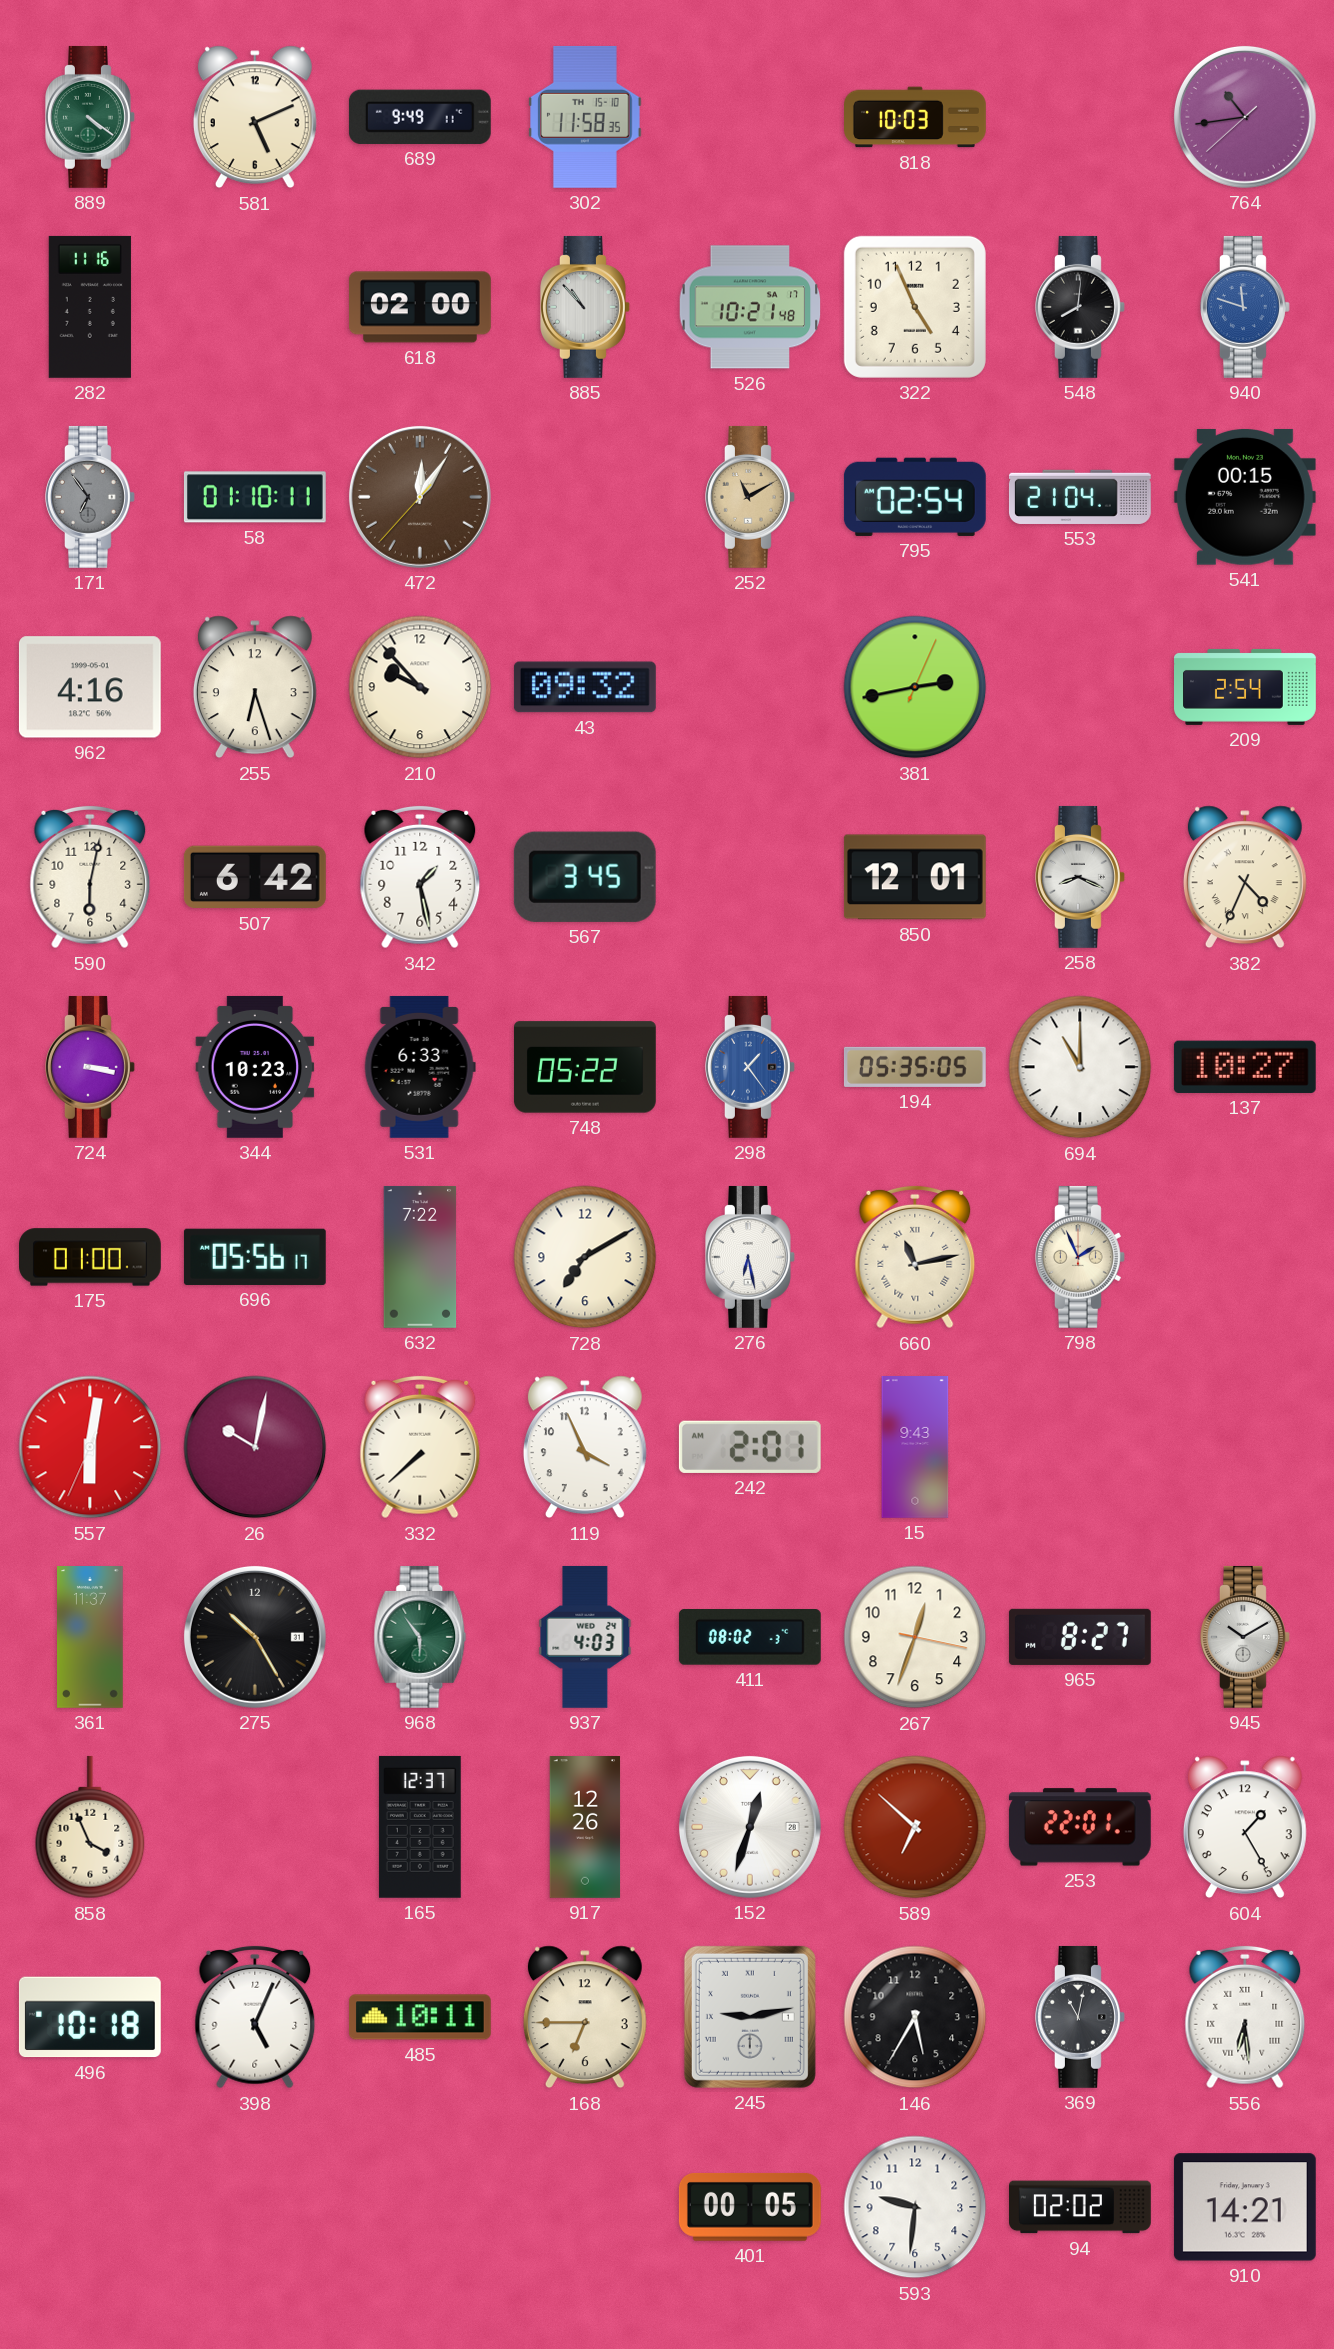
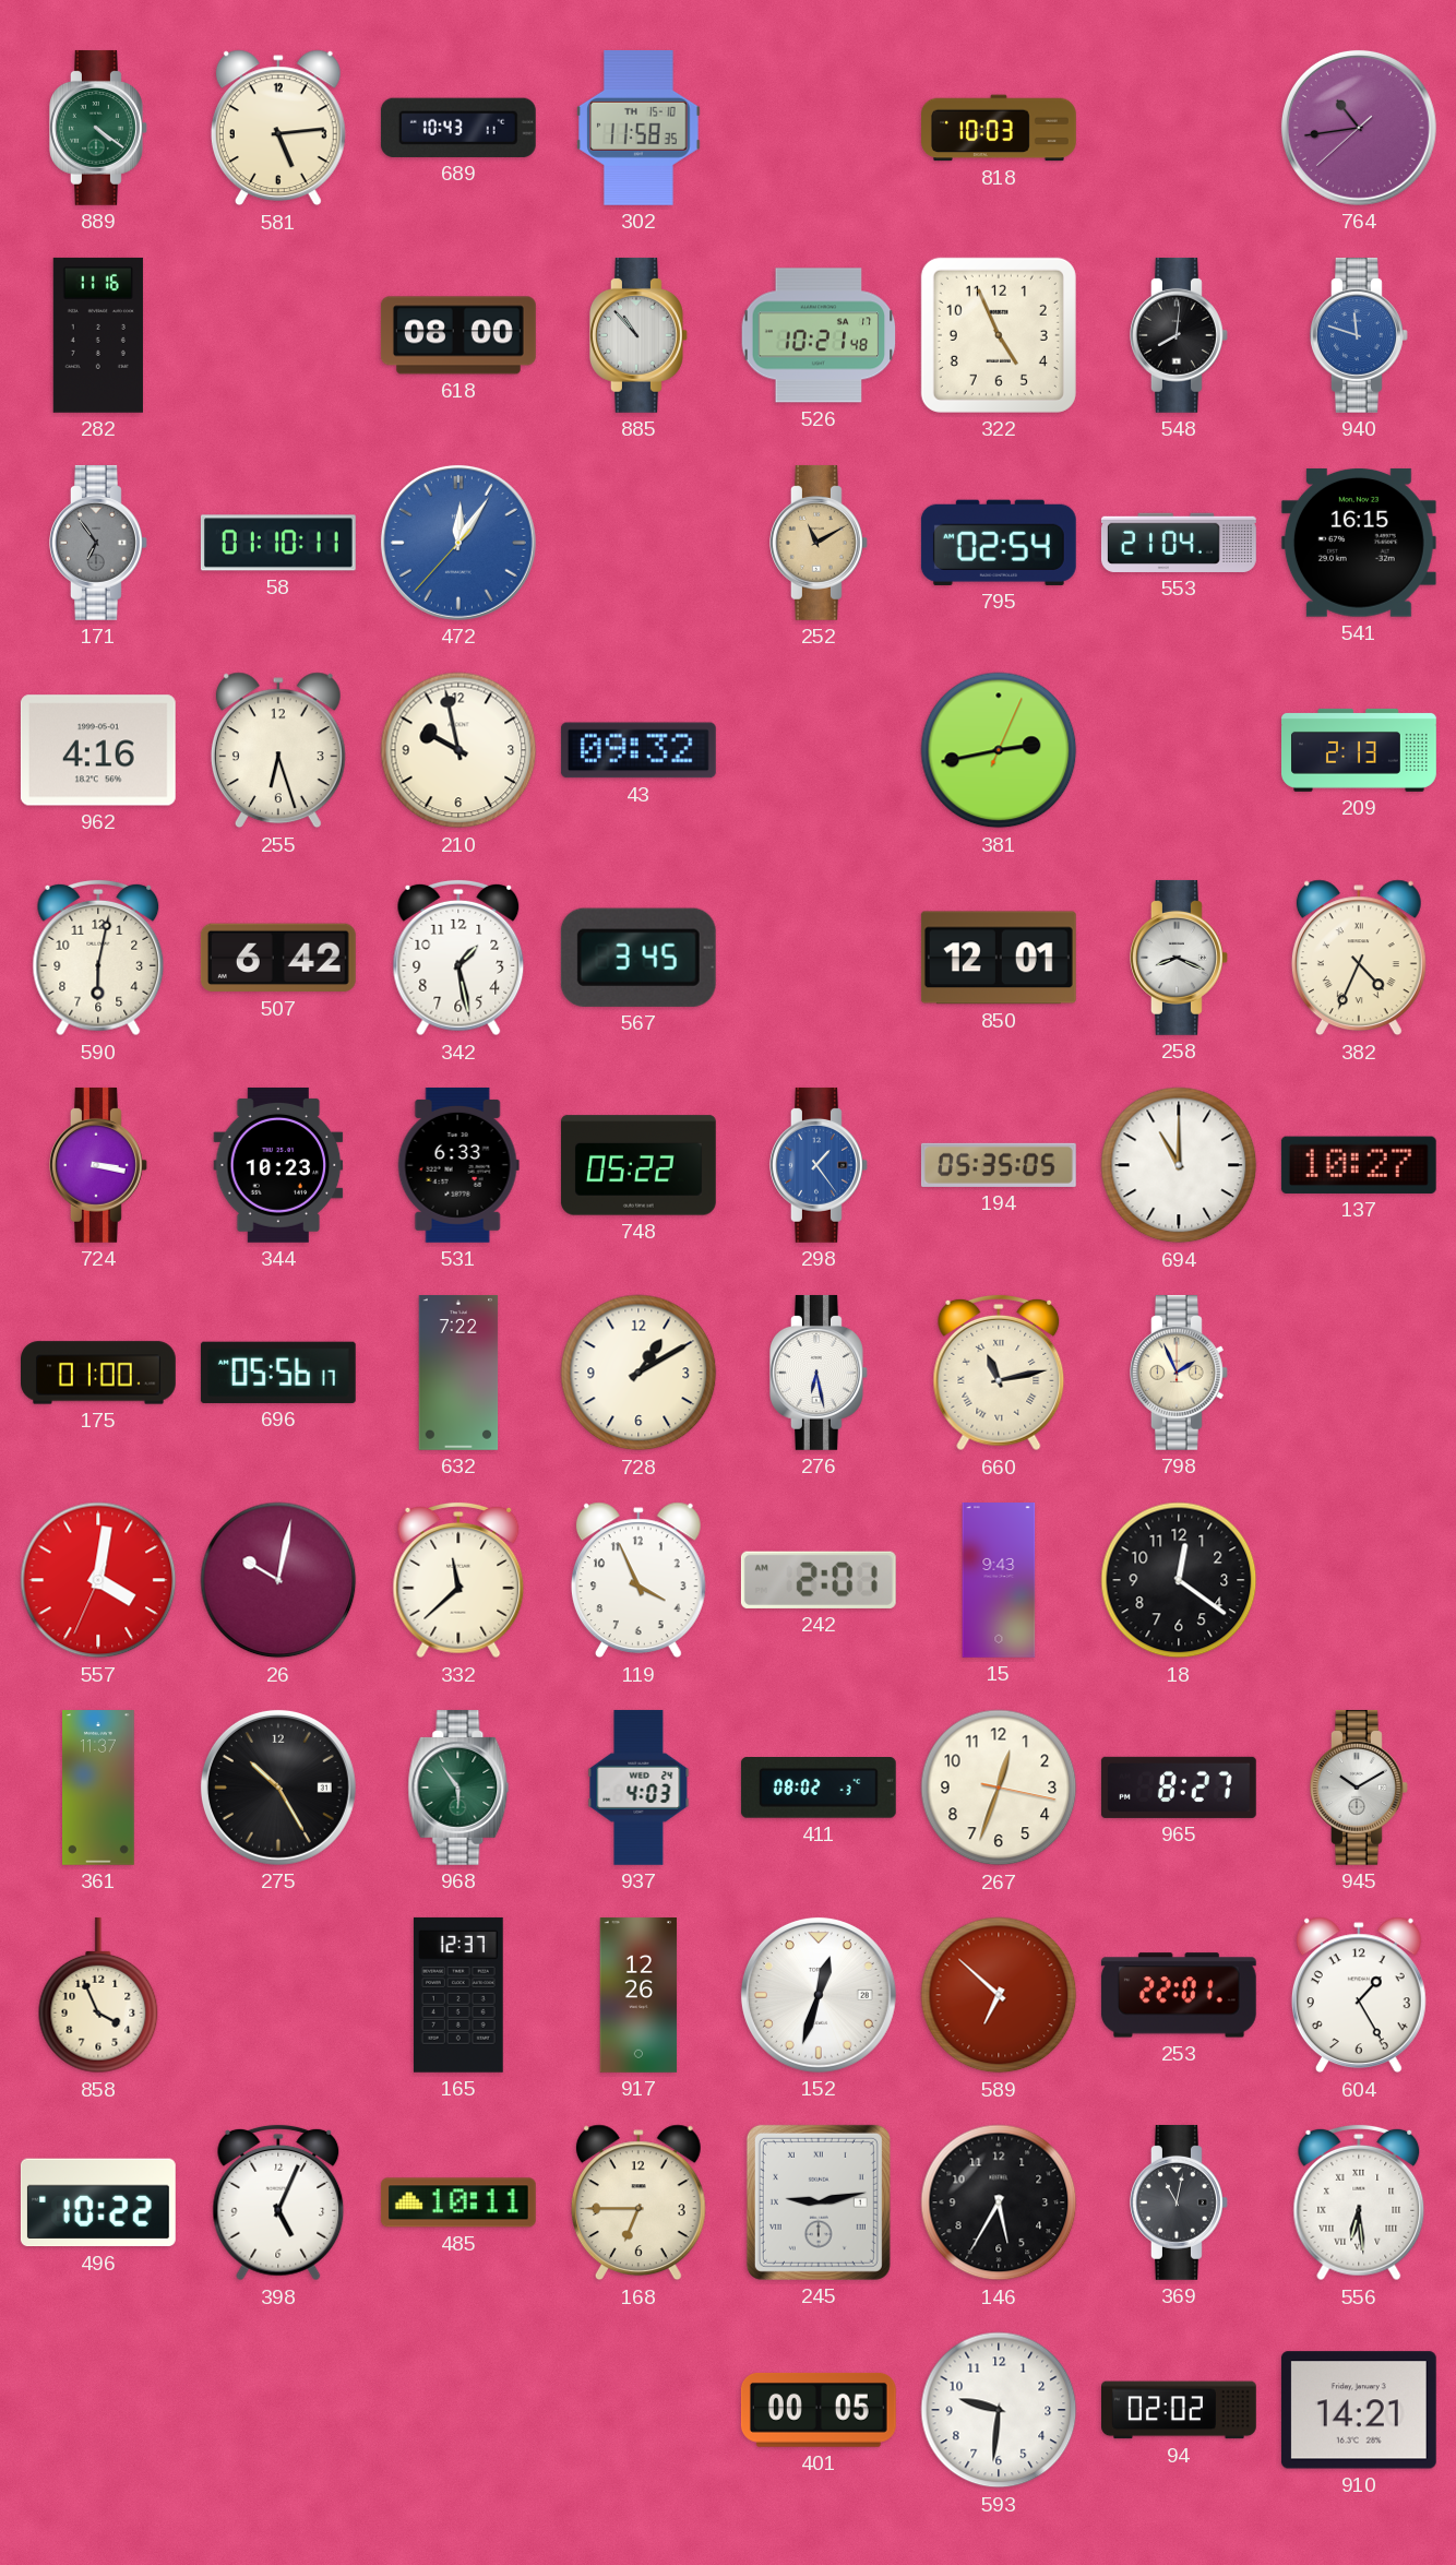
581: 5:11 -> 5:14
689: 9:49 -> 10:43
618: 02:00 -> 08:00
472 dial: brown -> blue
541: 00:15 -> 16:15
210: 9:53 -> 9:58
209: 2:54 -> 2:13
728: 7:10 -> 1:10
557: 6:01 -> 4:01
332: 7:38 -> 11:38
18: none -> 12:21
496: 10:18 -> 10:22
